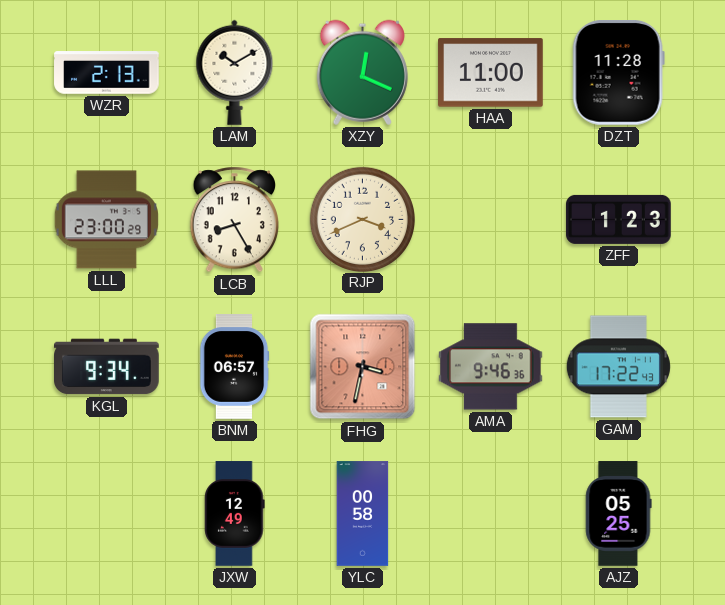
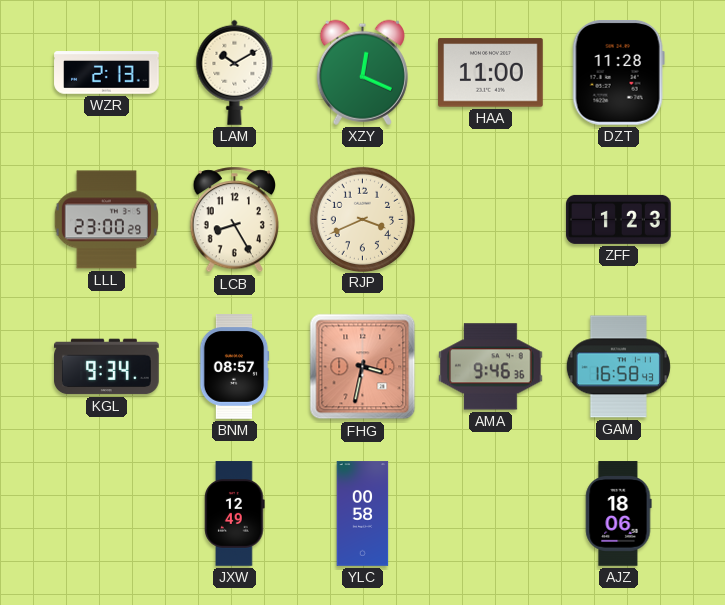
BNM: 06:57 -> 08:57
GAM: 17:22 -> 16:58
AJZ: 05:25 -> 18:06
